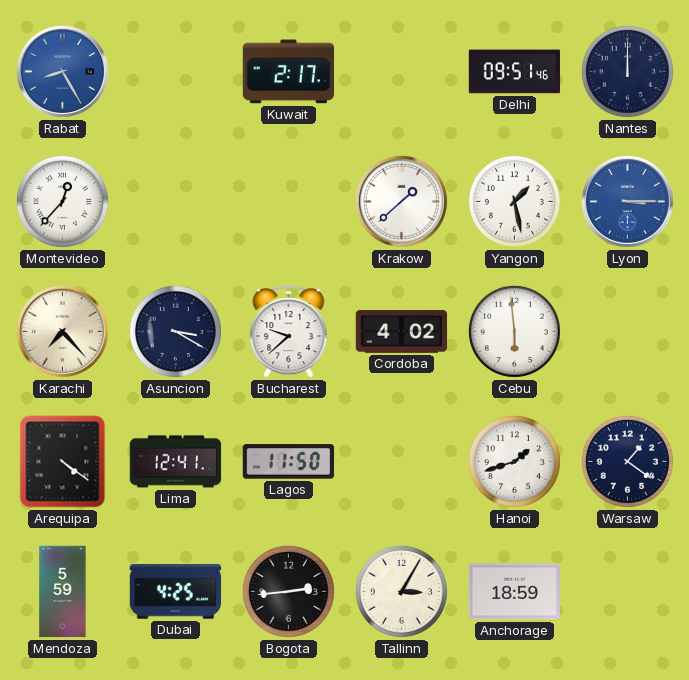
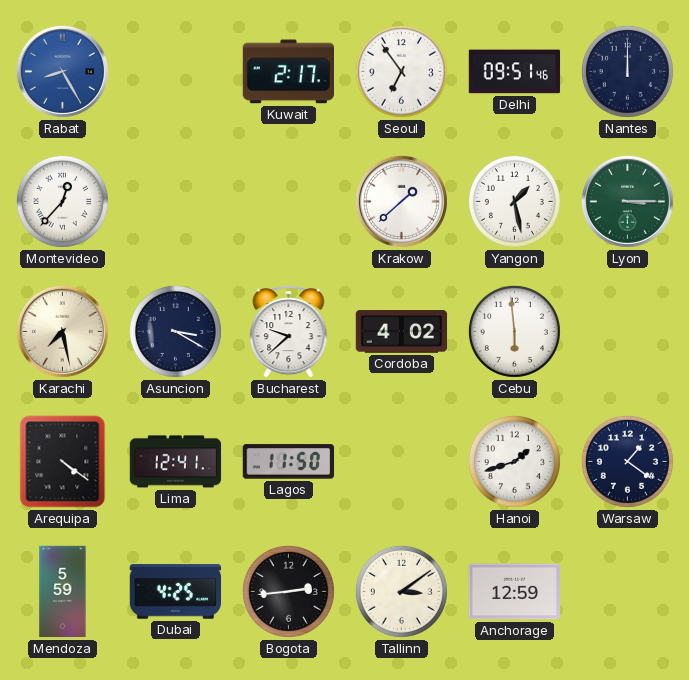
Seoul: none -> 6:54
Lyon dial: blue -> green
Karachi: 7:23 -> 7:28
Tallinn: 3:05 -> 3:09
Anchorage: 18:59 -> 12:59
